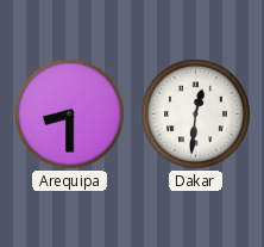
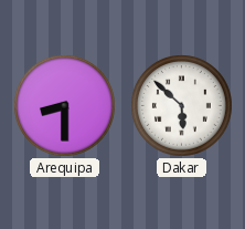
Dakar: 12:31 -> 5:52
